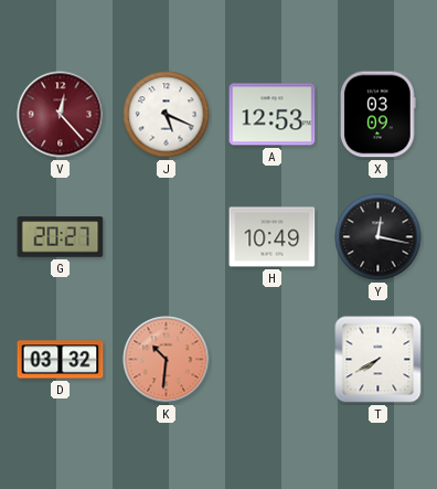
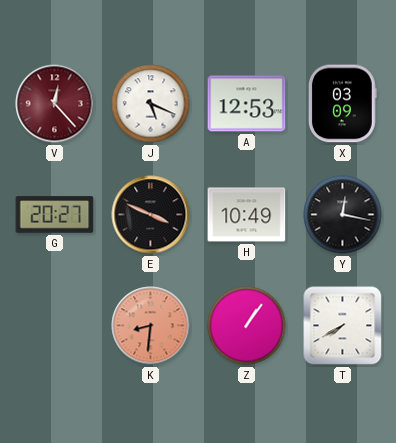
E: none -> 3:49
D: 03:32 -> none
K: 10:31 -> 8:31
Z: none -> 1:06
